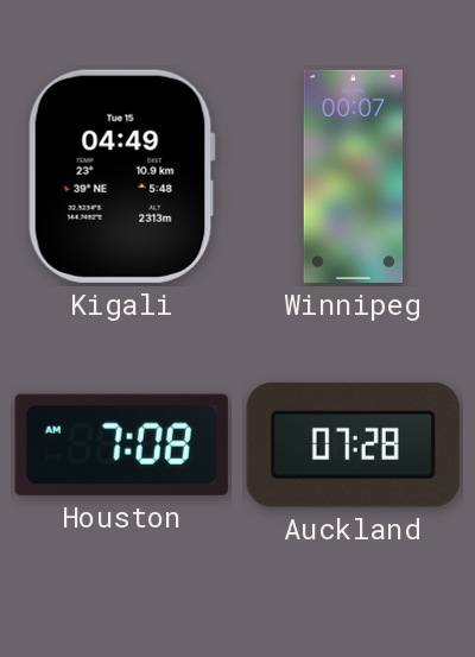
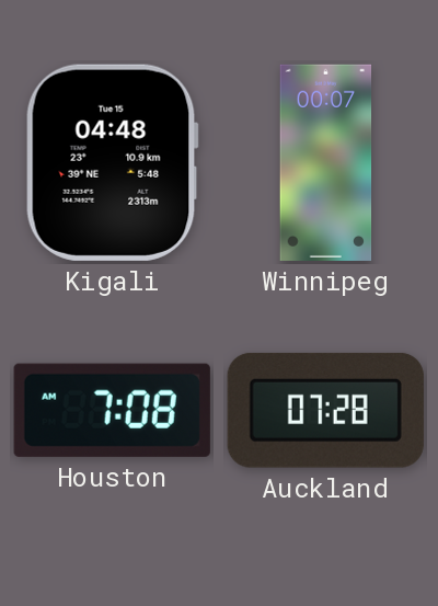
Kigali: 04:49 -> 04:48
